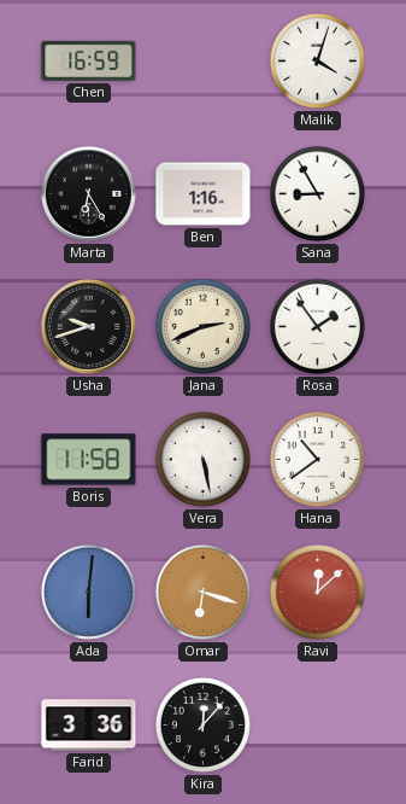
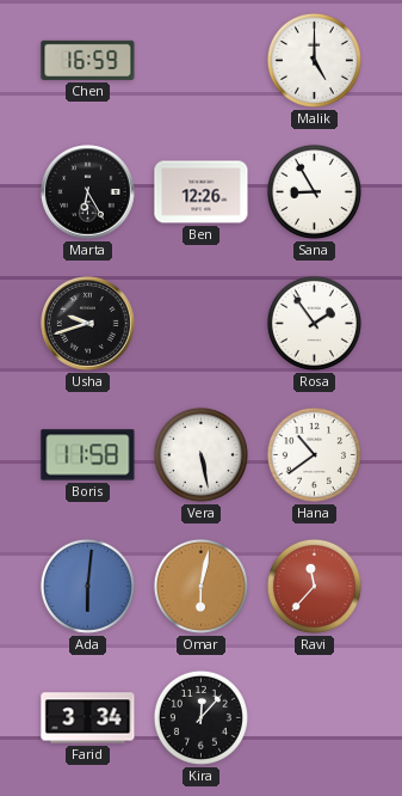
Malik: 4:03 -> 5:00
Ben: 1:16 -> 12:26
Jana: 2:41 -> none
Omar: 6:18 -> 6:02
Ravi: 12:08 -> 11:37
Farid: 3:36 -> 3:34
